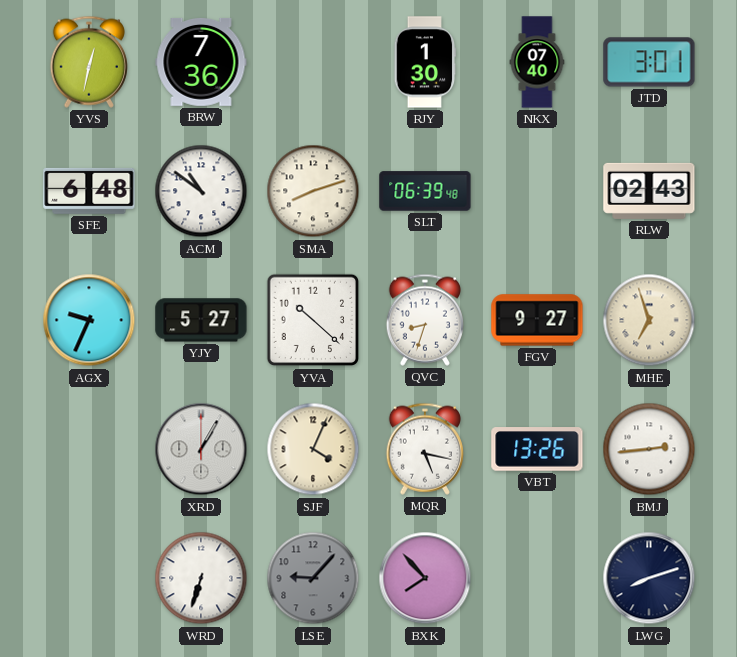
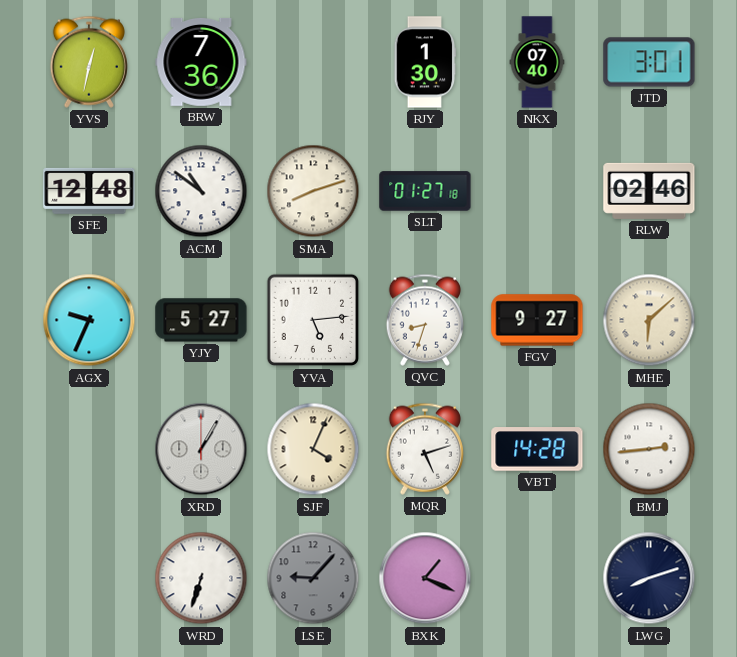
SFE: 6:48 -> 12:48
SLT: 06:39 -> 01:27
RLW: 02:43 -> 02:46
YVA: 10:22 -> 5:14
MHE: 6:57 -> 6:08
MQR: 5:17 -> 5:12
VBT: 13:26 -> 14:28
BXK: 7:53 -> 1:19
